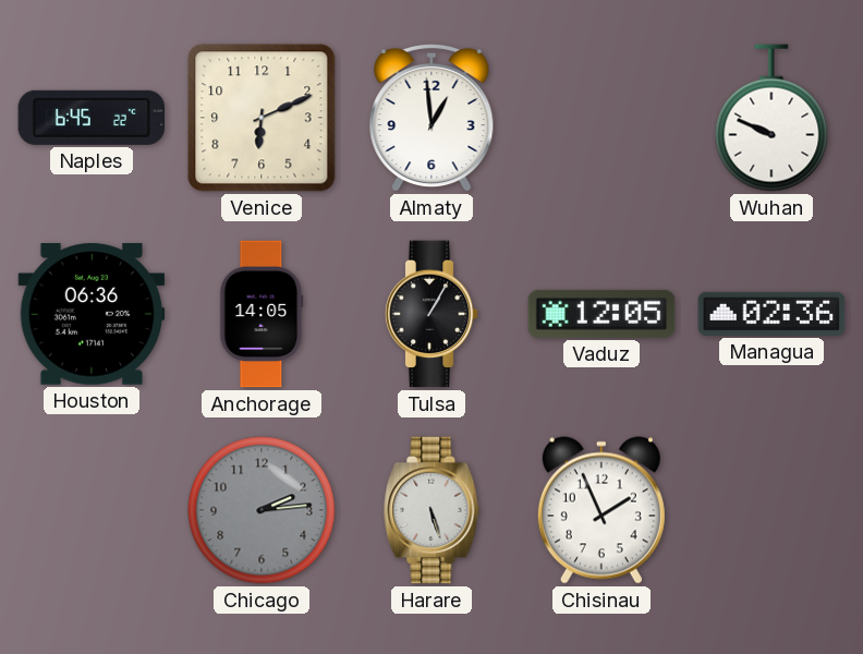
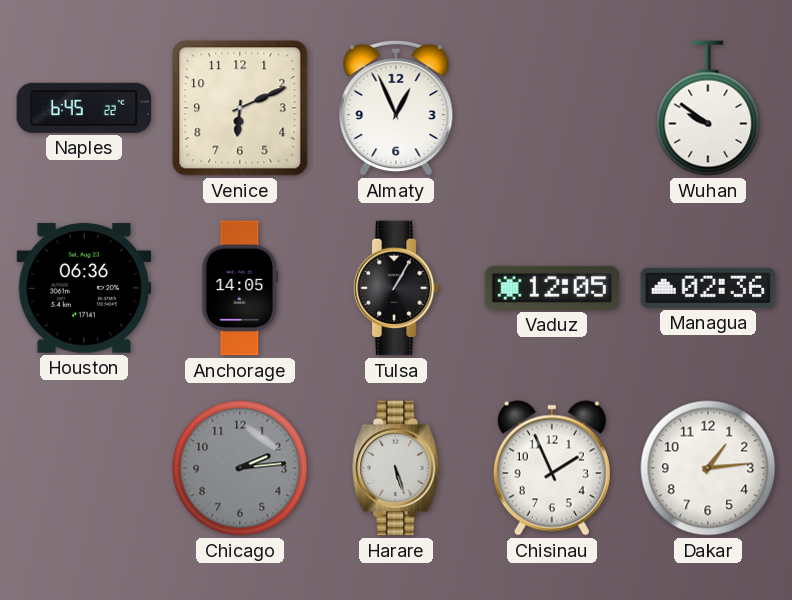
Almaty: 12:59 -> 12:56
Wuhan: 9:49 -> 9:51
Dakar: none -> 1:14
